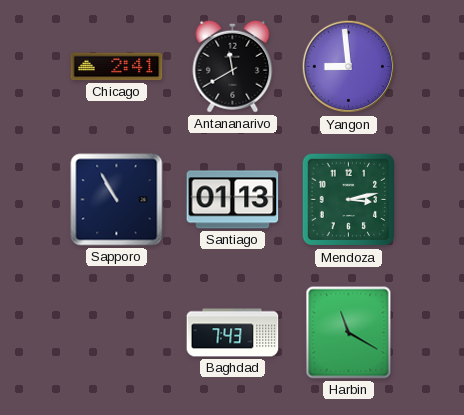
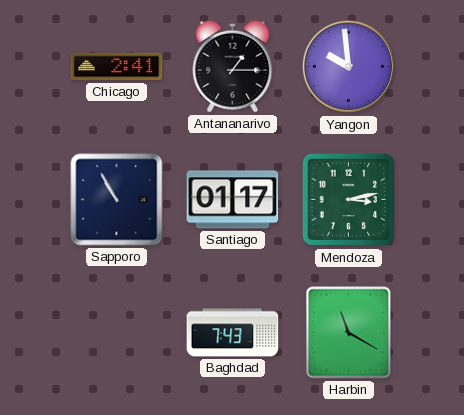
Antananarivo: 11:40 -> 1:15
Yangon: 8:59 -> 9:59
Santiago: 01:13 -> 01:17
